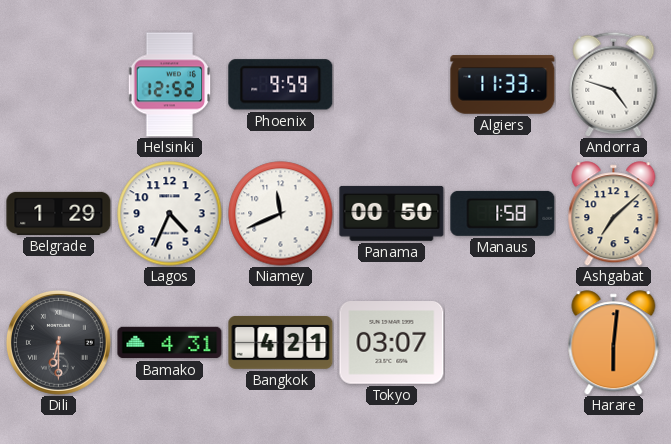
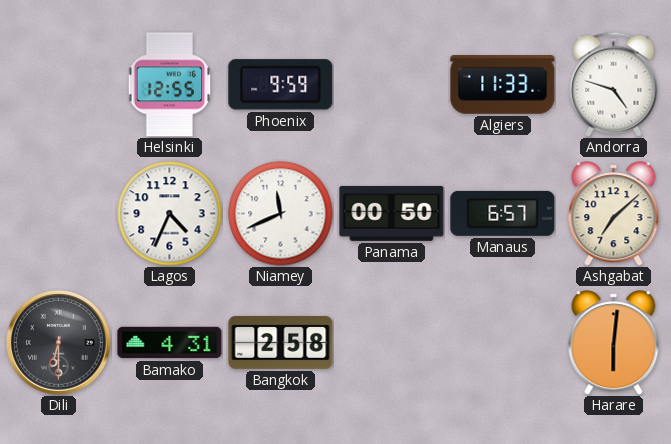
Helsinki: 12:52 -> 12:55
Belgrade: 1:29 -> none
Manaus: 1:58 -> 6:57
Bangkok: 4:21 -> 2:58
Tokyo: 03:07 -> none
